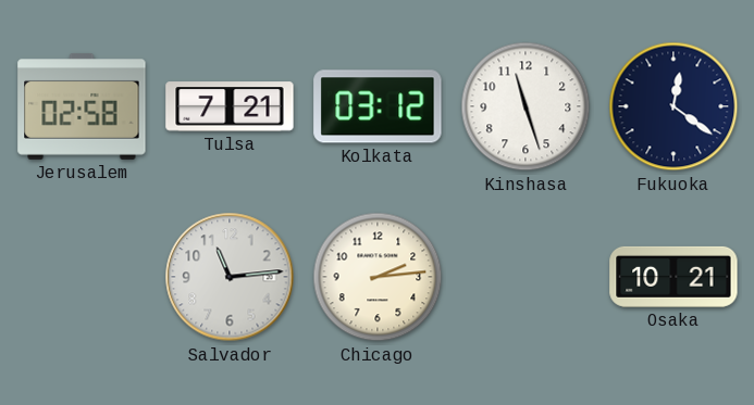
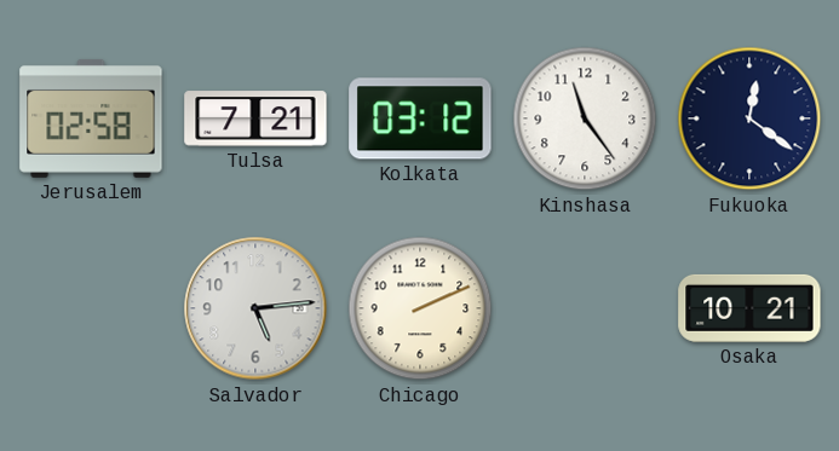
Kinshasa: 11:27 -> 11:24
Salvador: 11:14 -> 5:14
Chicago: 2:14 -> 2:11
